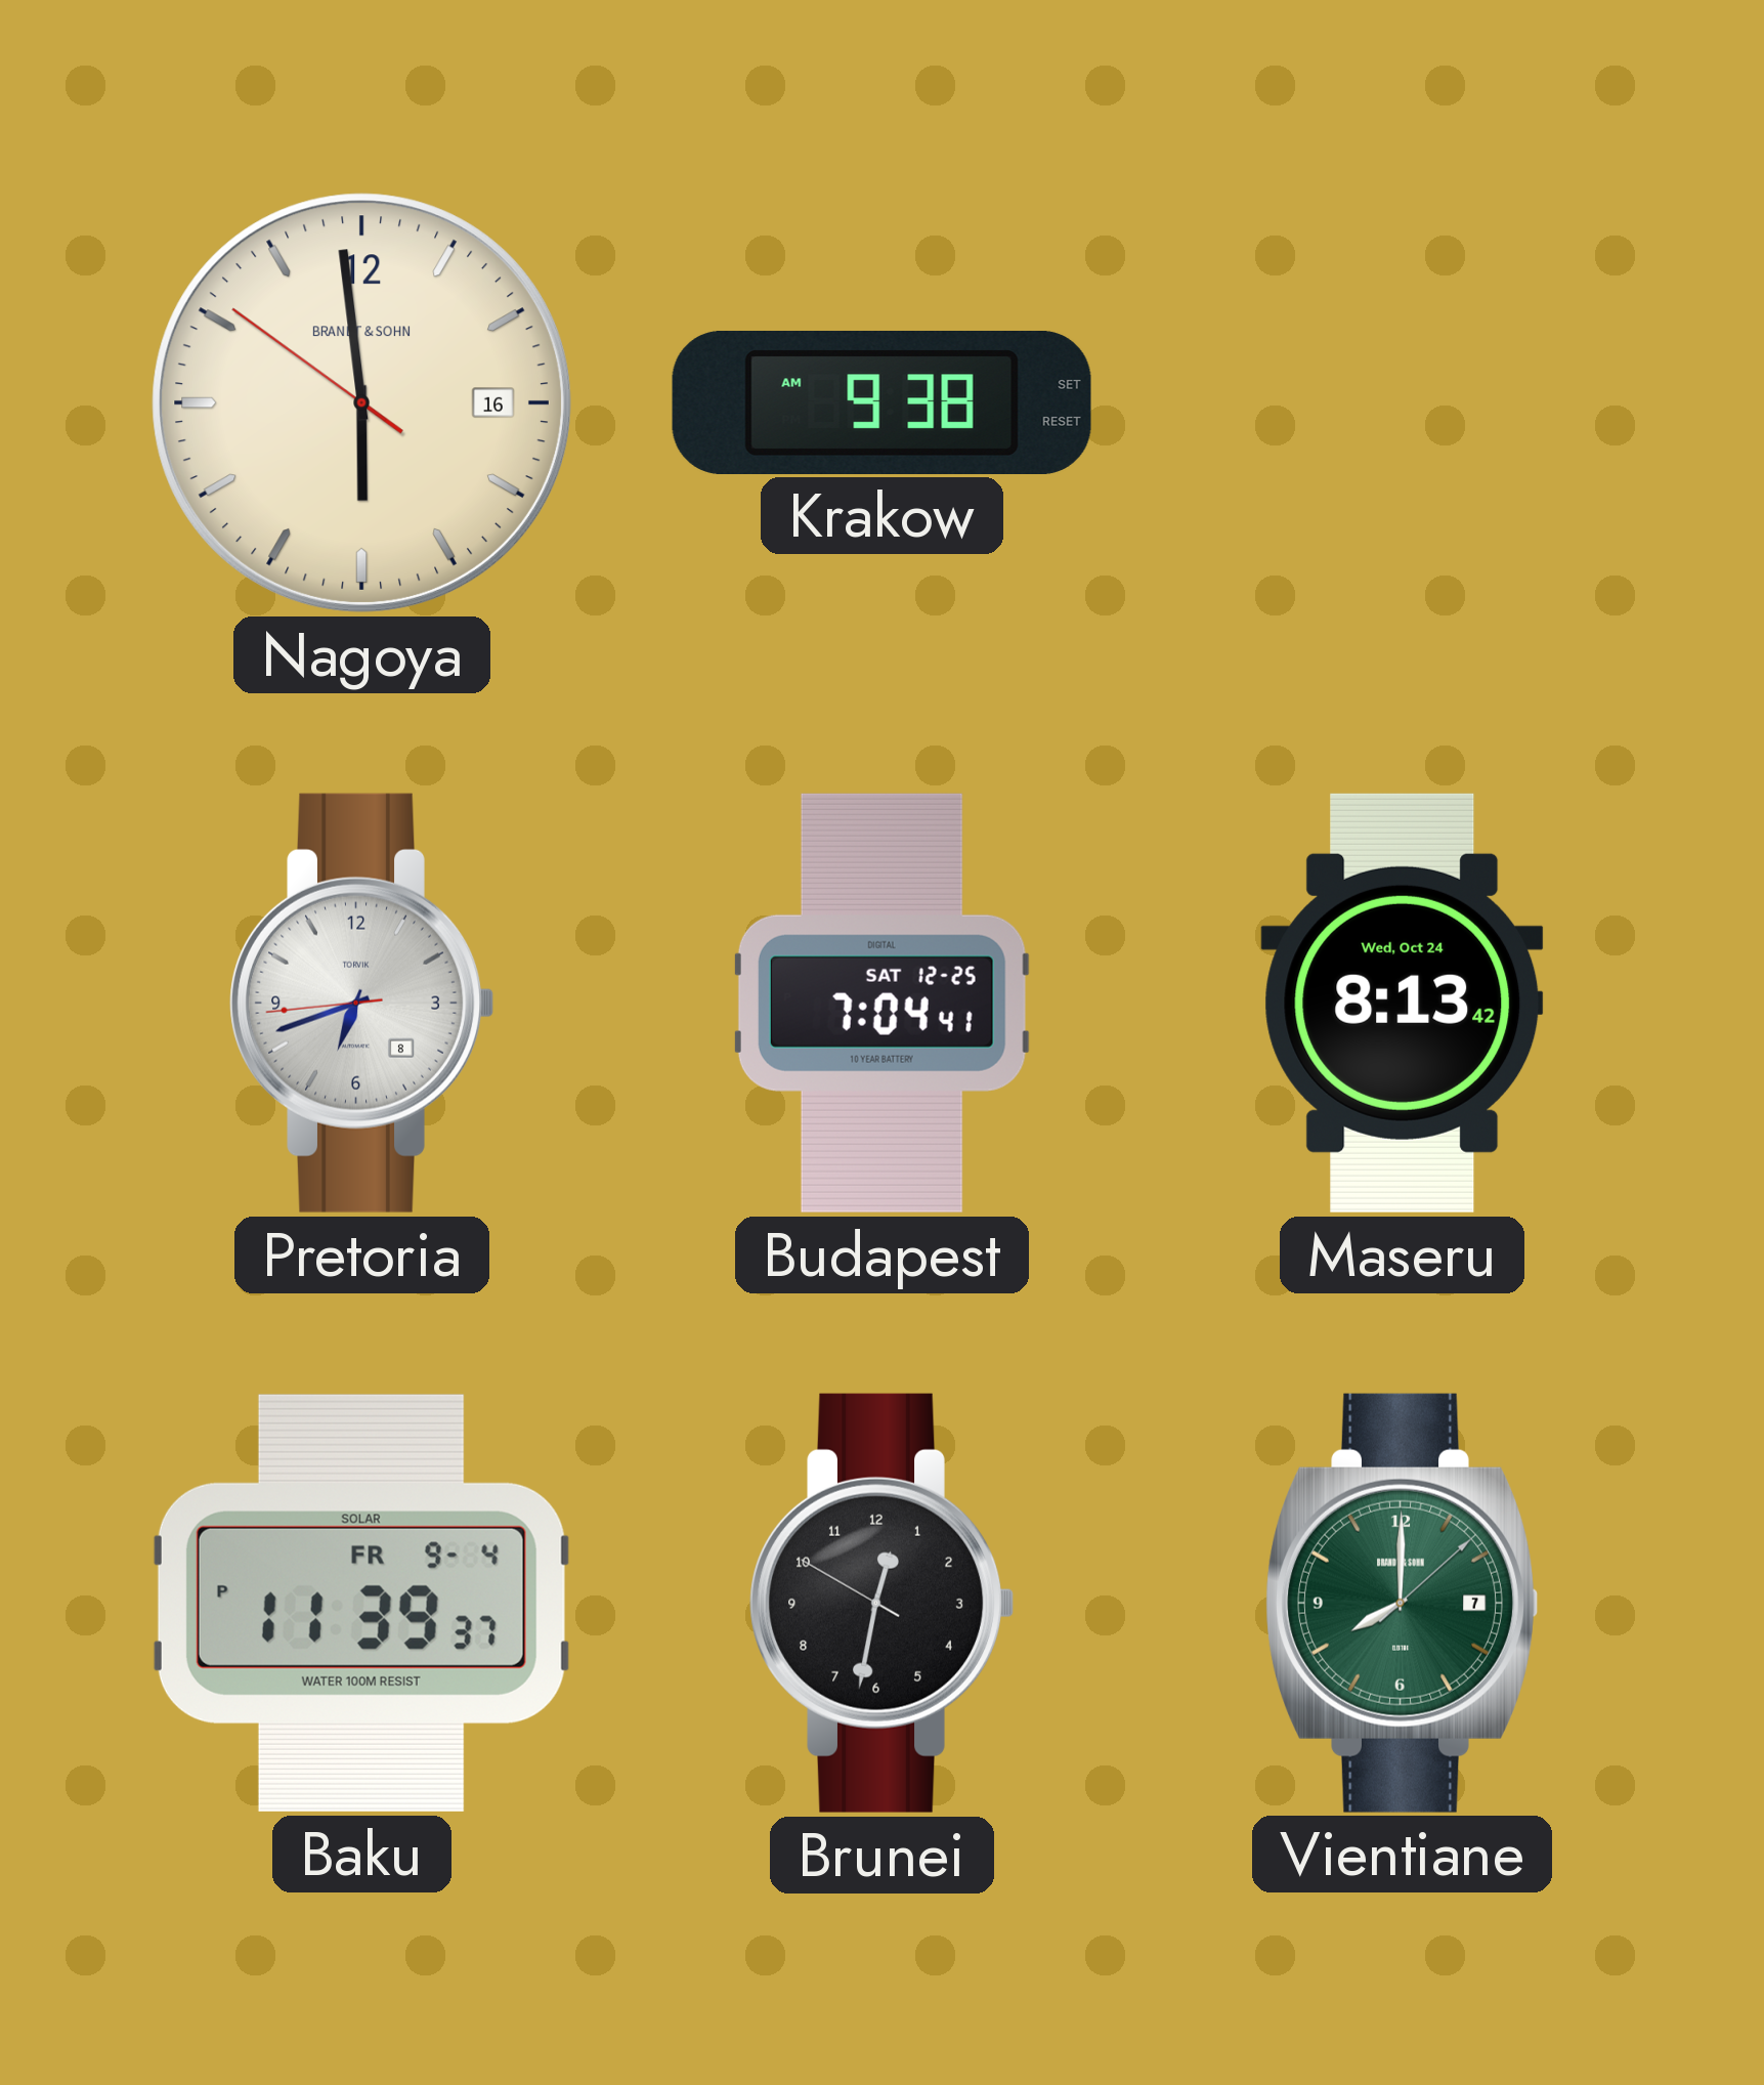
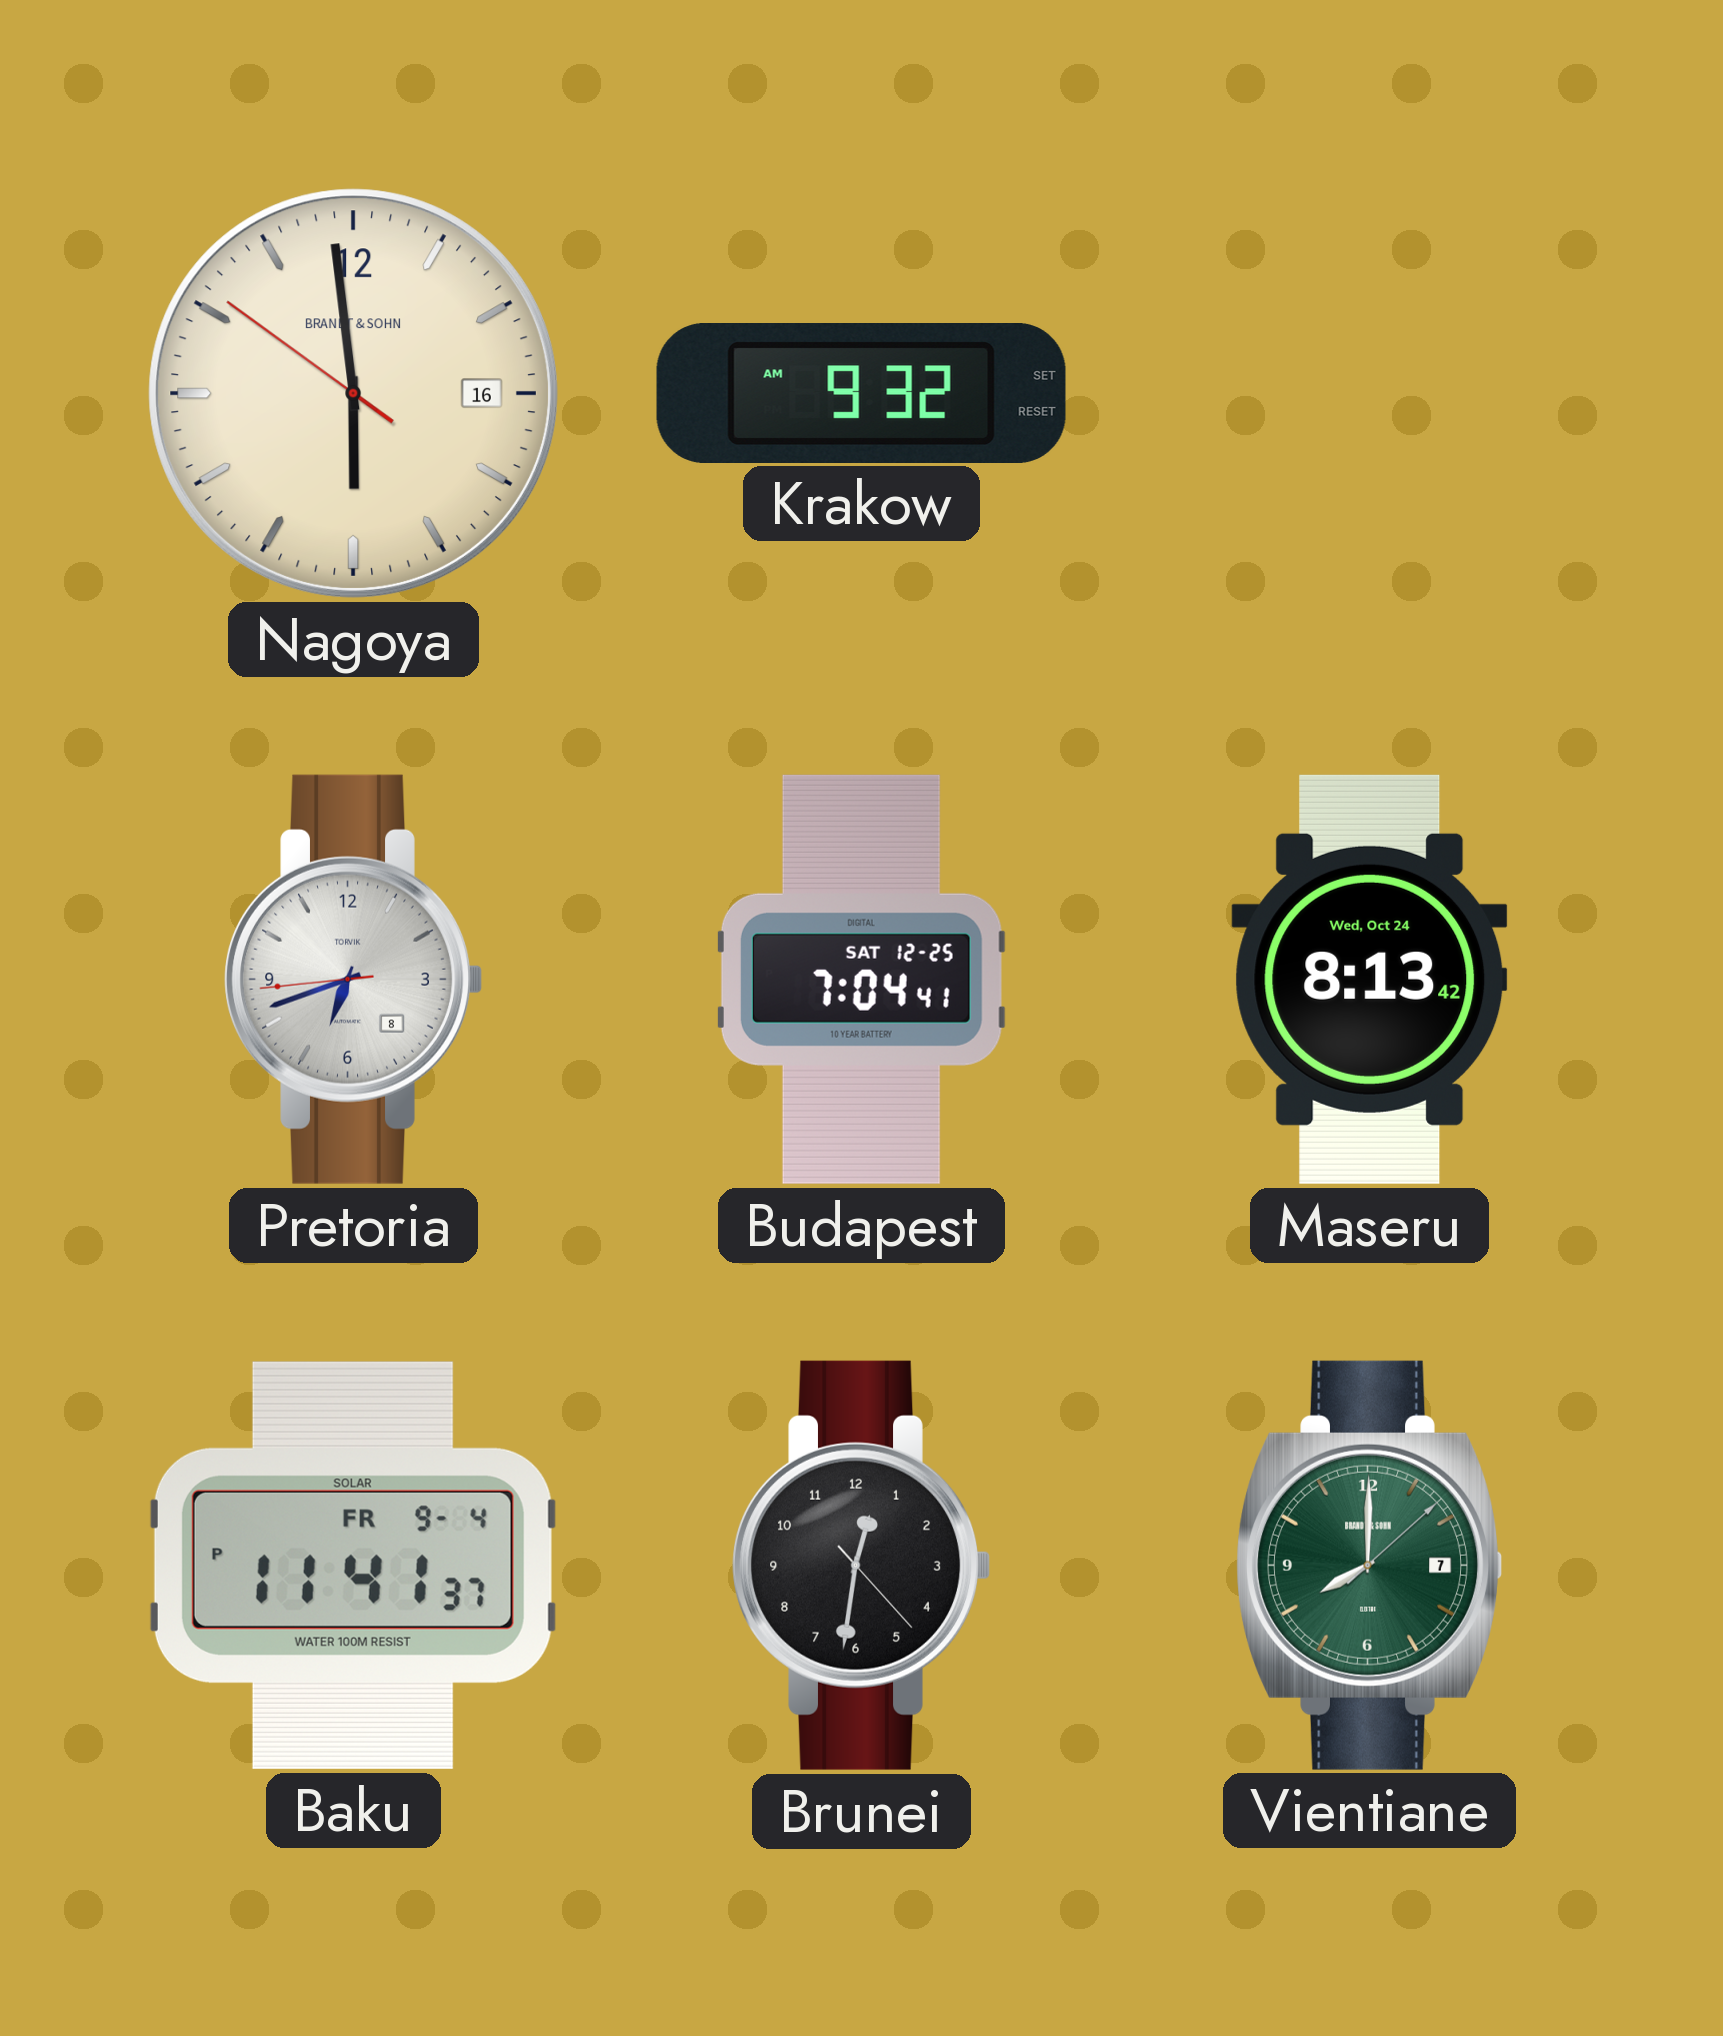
Krakow: 9:38 -> 9:32
Baku: 11:39 -> 11:41
Brunei: 12:31:50 -> 12:31:23
